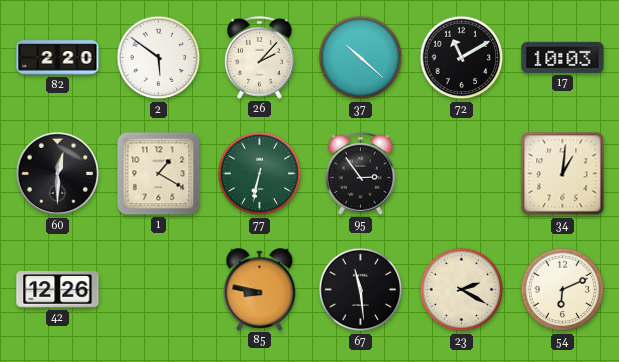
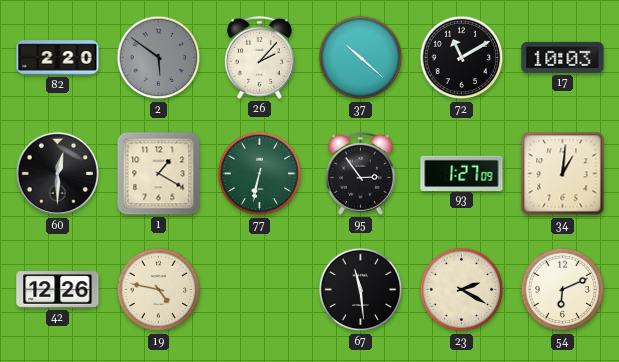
2 dial: white -> grey
93: none -> 1:27
19: none -> 4:47
85: 8:47 -> none
